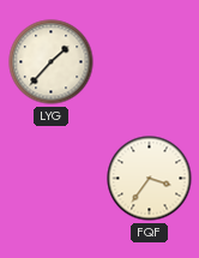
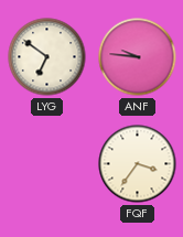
LYG: 1:37 -> 6:51
ANF: none -> 9:46
